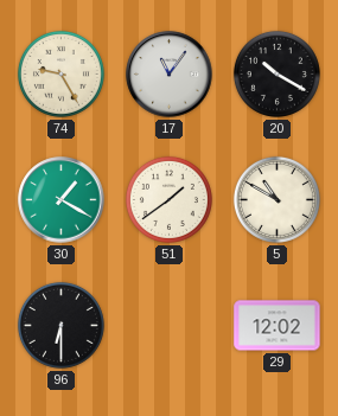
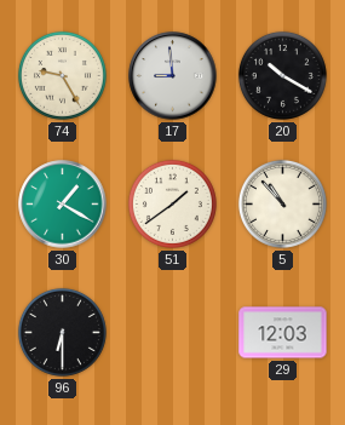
17: 11:06 -> 8:59
5: 10:50 -> 10:53
29: 12:02 -> 12:03
